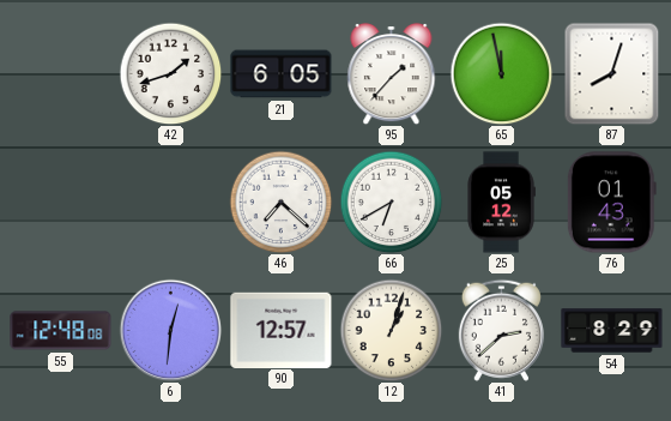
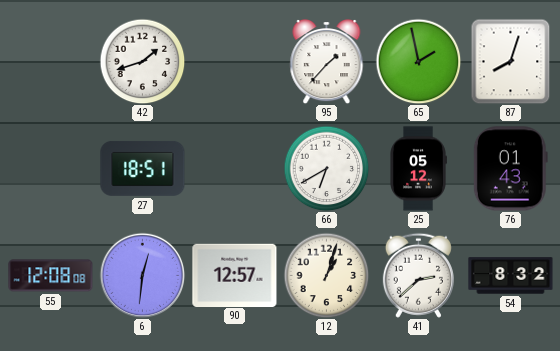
21: 6:05 -> none
65: 11:58 -> 1:58
27: none -> 18:51
46: 7:22 -> none
55: 12:48 -> 12:08
54: 8:29 -> 8:32
